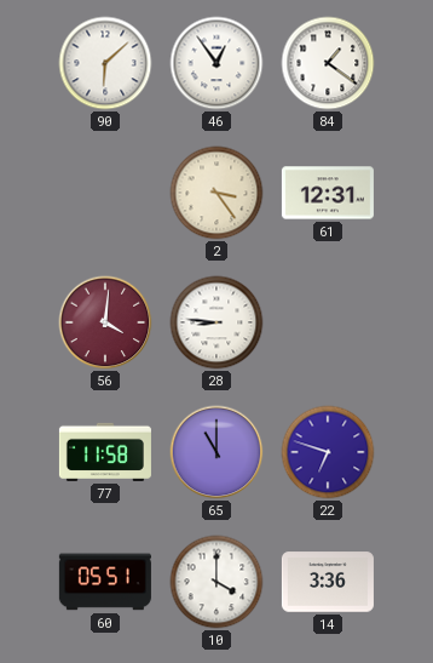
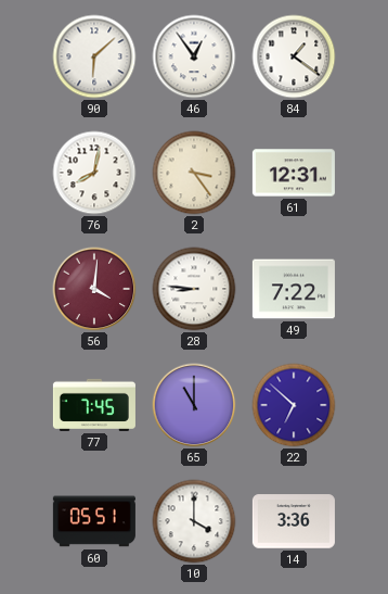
76: none -> 8:02
49: none -> 7:22
77: 11:58 -> 7:45
22: 6:48 -> 6:52
